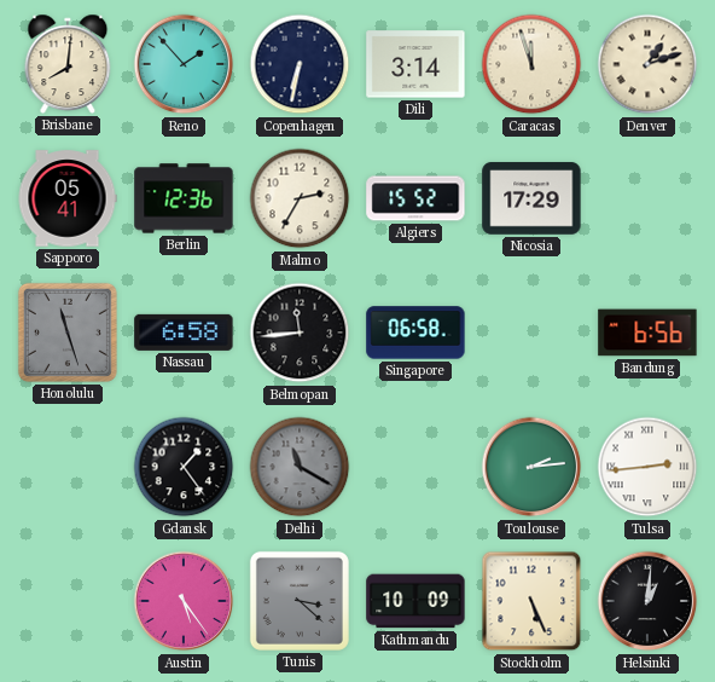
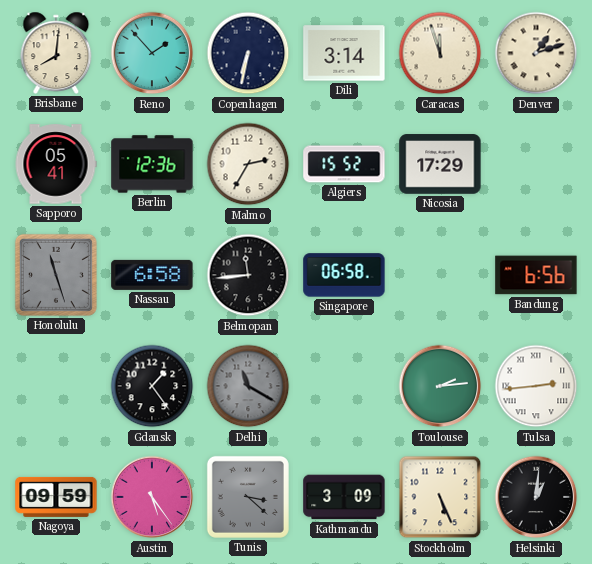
Nagoya: none -> 09:59
Kathmandu: 10:09 -> 3:09
